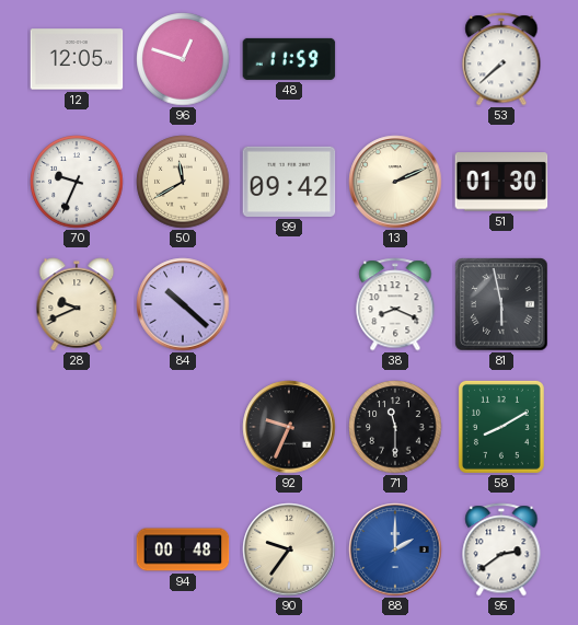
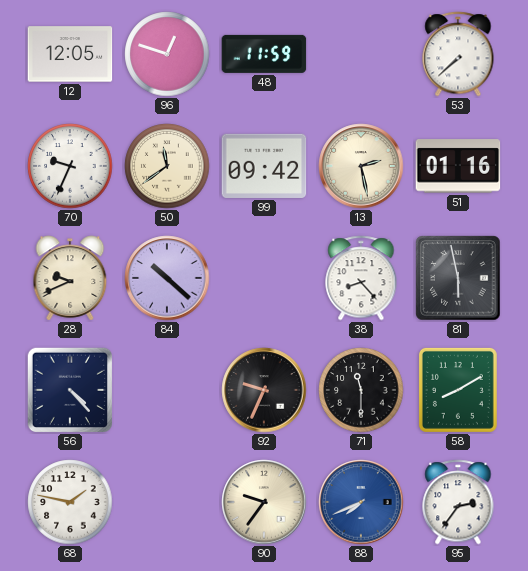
50: 11:40 -> 11:39
13: 2:11 -> 2:28
51: 01:30 -> 01:16
38: 8:19 -> 8:23
56: none -> 4:23
68: none -> 1:47
94: 00:48 -> none
88: 2:00 -> 7:41
95: 2:39 -> 2:36
